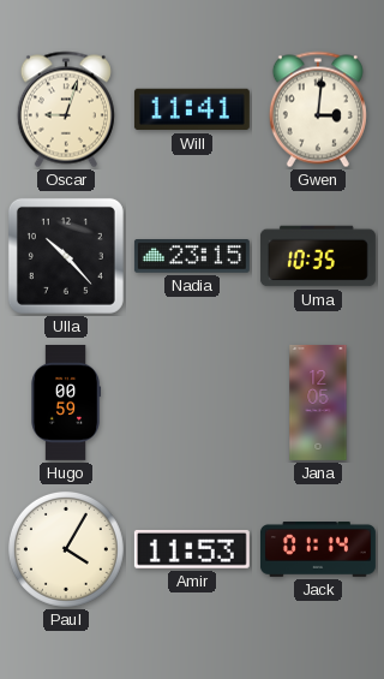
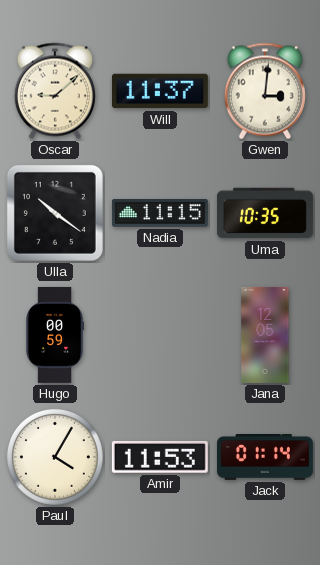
Oscar: 9:03 -> 9:08
Will: 11:41 -> 11:37
Ulla: 10:23 -> 10:21
Nadia: 23:15 -> 11:15
